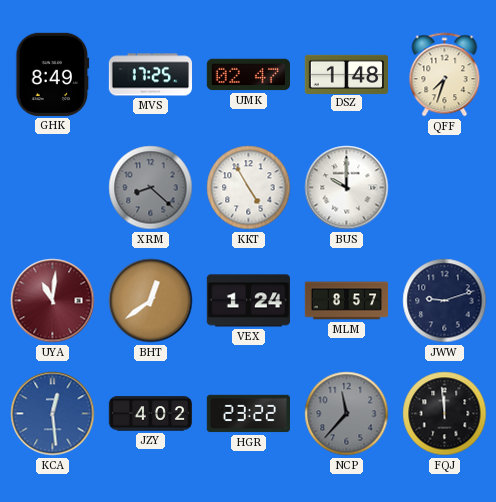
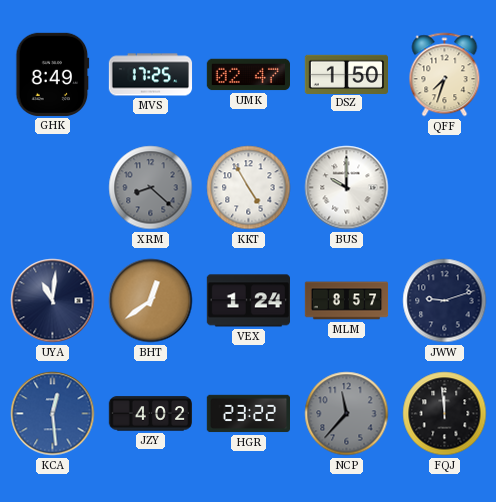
DSZ: 1:48 -> 1:50
UYA dial: burgundy -> navy
